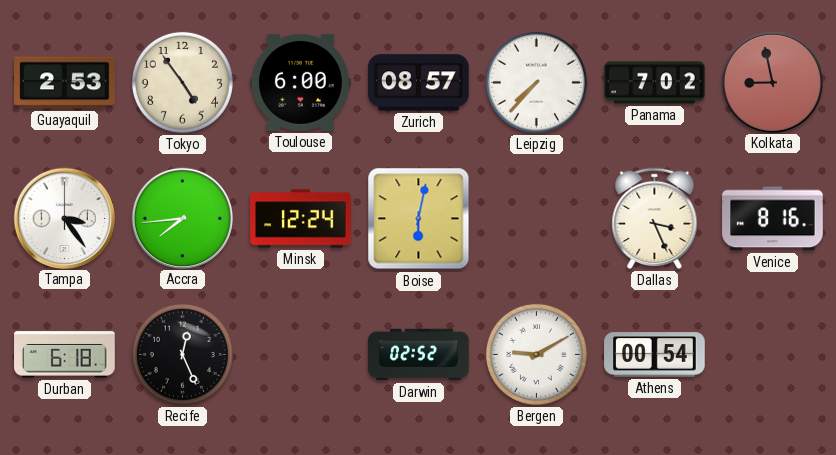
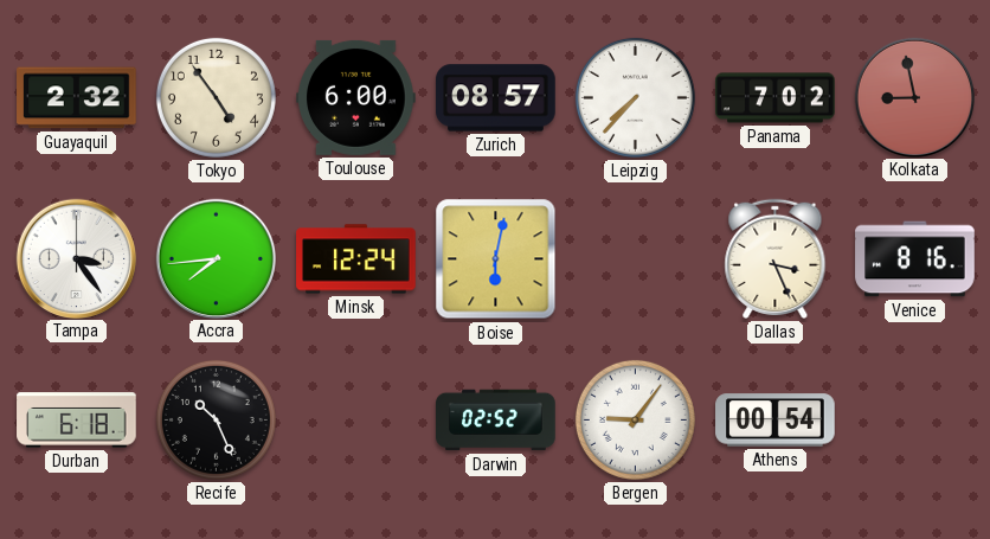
Guayaquil: 2:53 -> 2:32
Recife: 12:26 -> 10:26
Bergen: 9:10 -> 9:06
